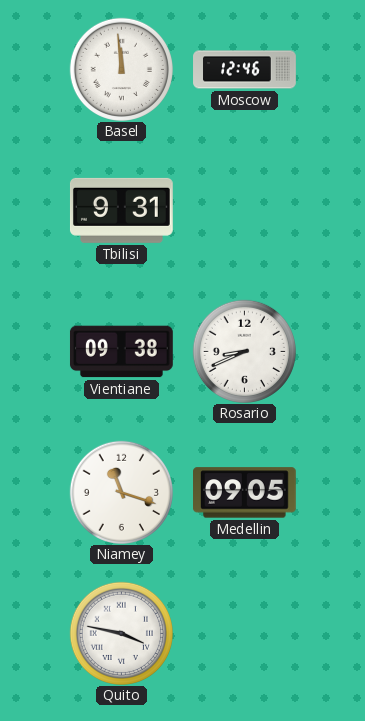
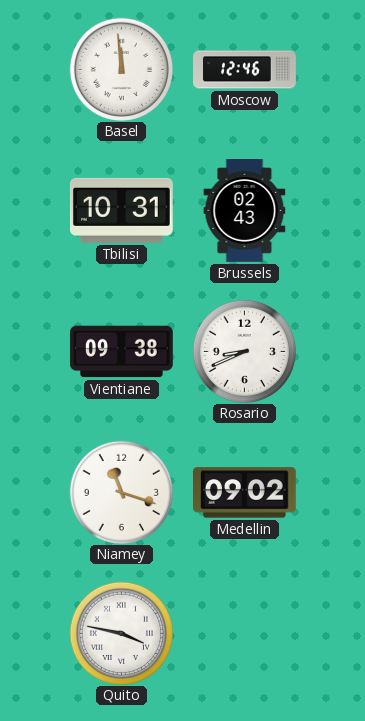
Tbilisi: 9:31 -> 10:31
Brussels: none -> 02:43
Medellin: 09:05 -> 09:02
